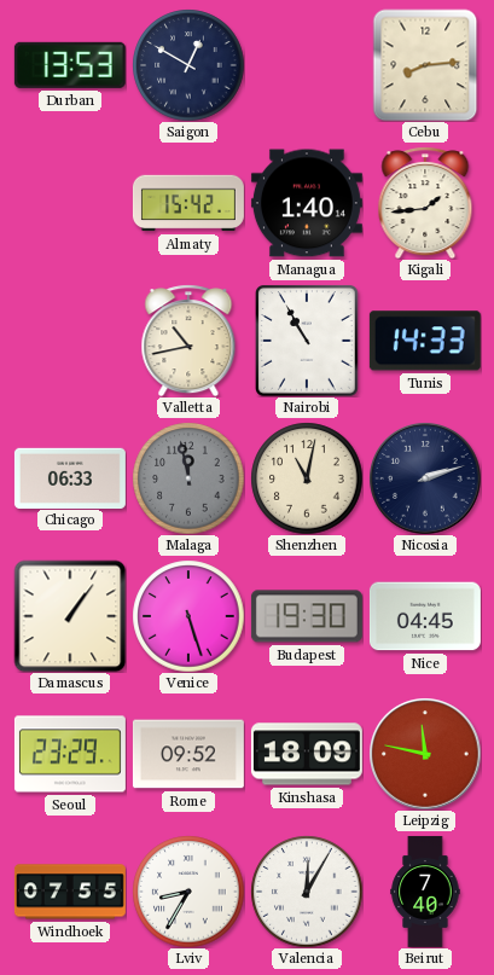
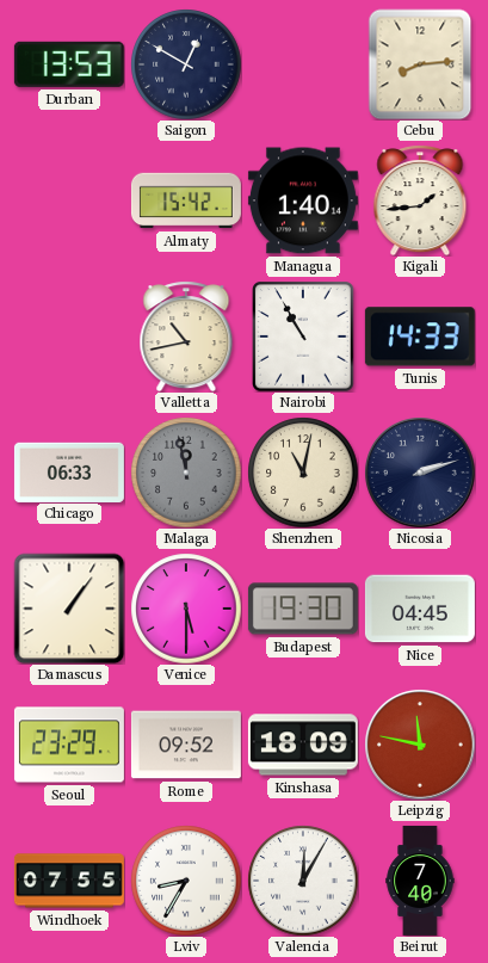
Venice: 5:27 -> 5:30
